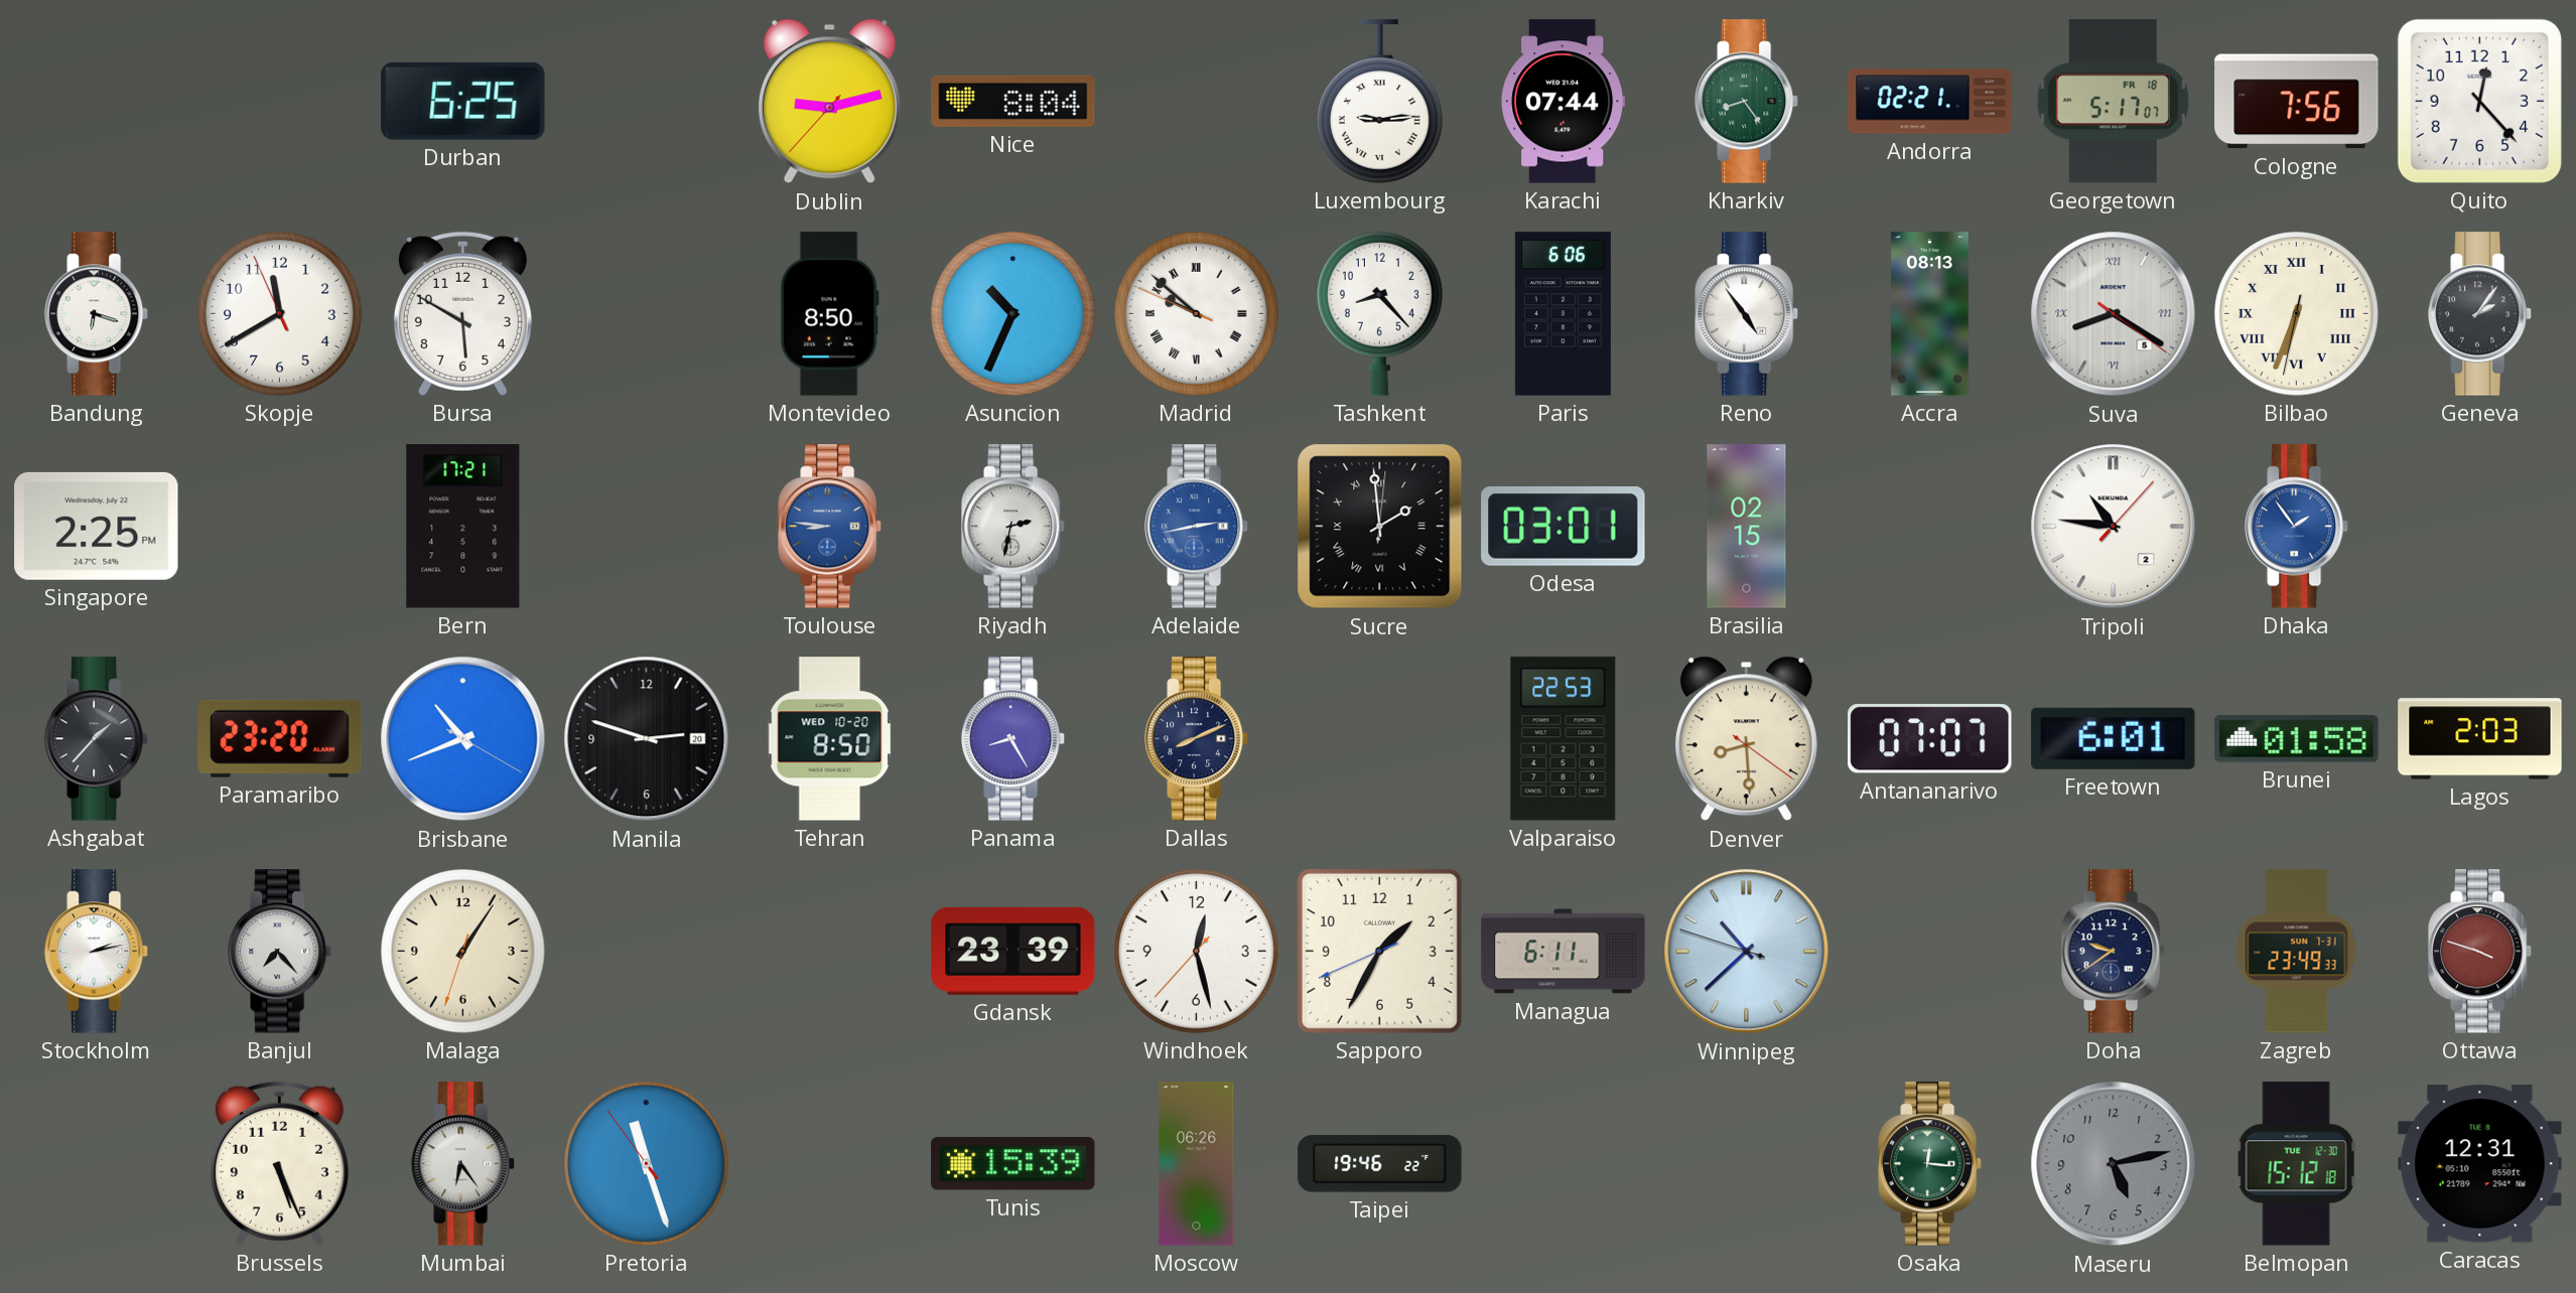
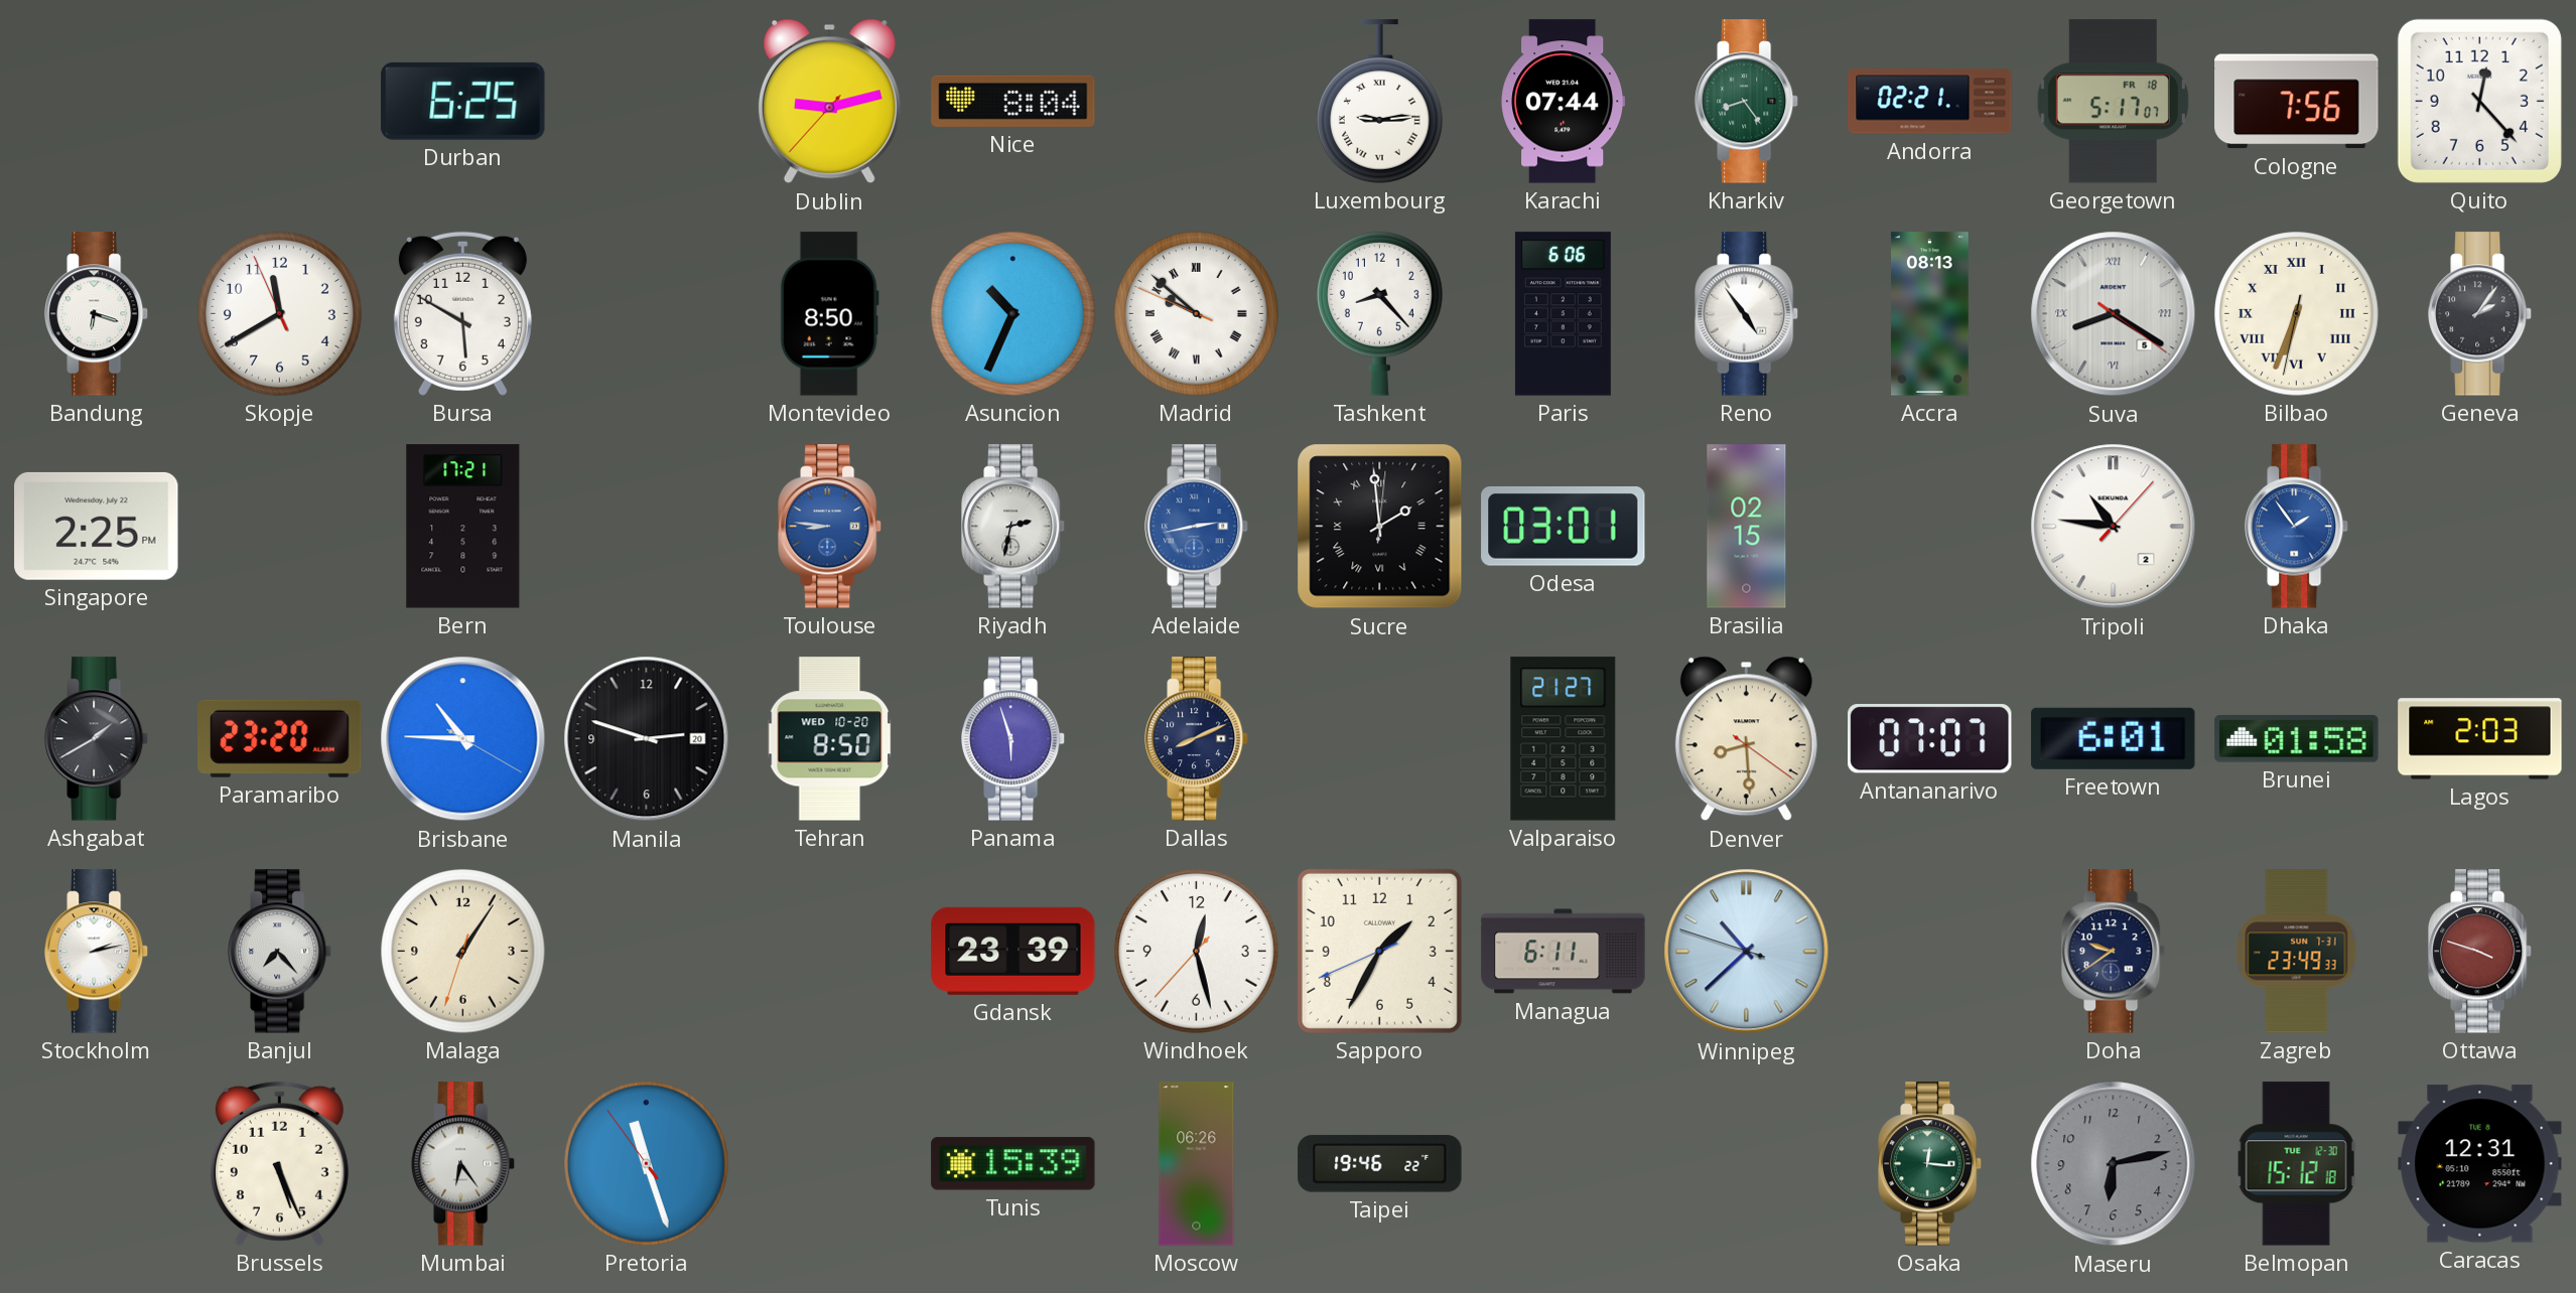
Ashgabat: 1:37 -> 1:40
Brisbane: 10:41 -> 10:45
Panama: 8:25 -> 5:57
Valparaiso: 22:53 -> 21:27
Maseru: 5:13 -> 6:13
